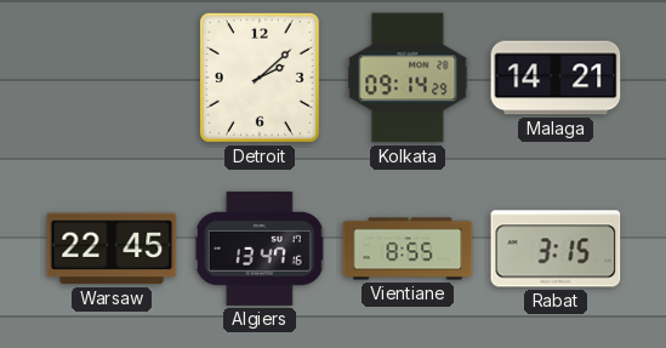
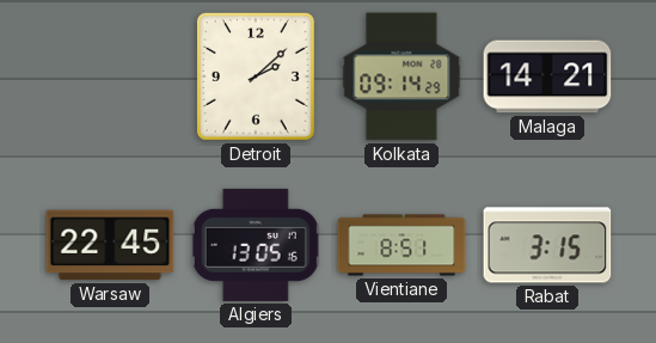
Algiers: 13:47 -> 13:05
Vientiane: 8:55 -> 8:51
